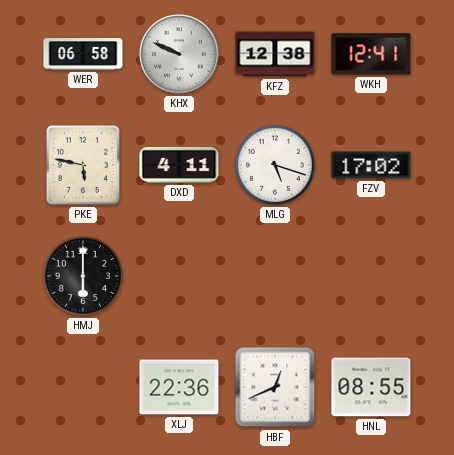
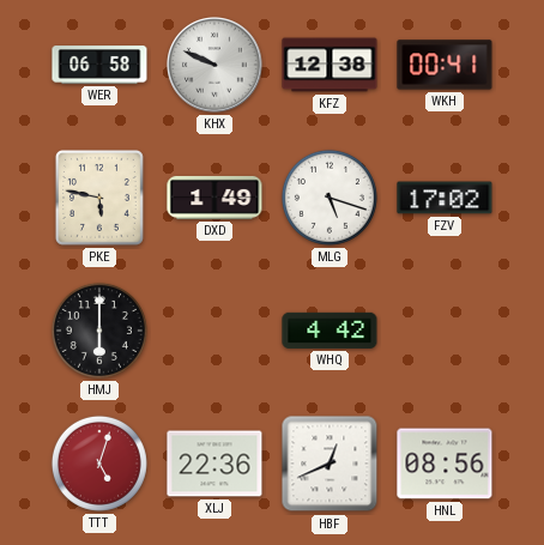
WKH: 12:41 -> 00:41
DXD: 4:11 -> 1:49
WHQ: none -> 4:42
TTT: none -> 5:03
HNL: 08:55 -> 08:56
